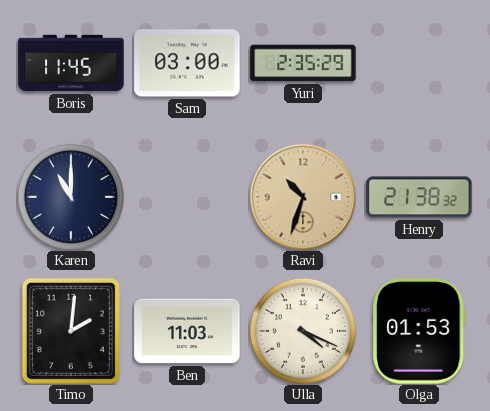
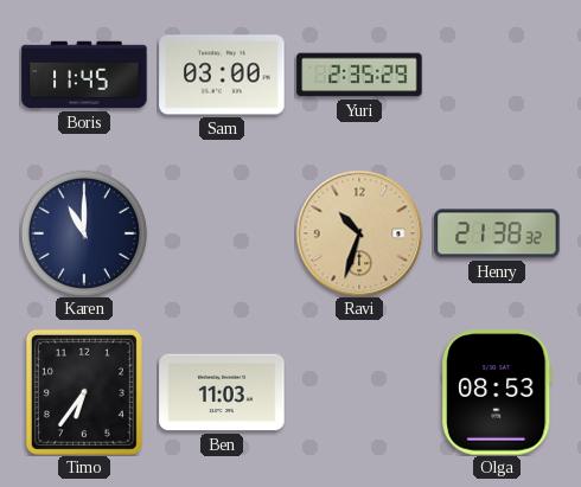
Timo: 2:01 -> 6:36
Ulla: 4:19 -> none
Olga: 01:53 -> 08:53
